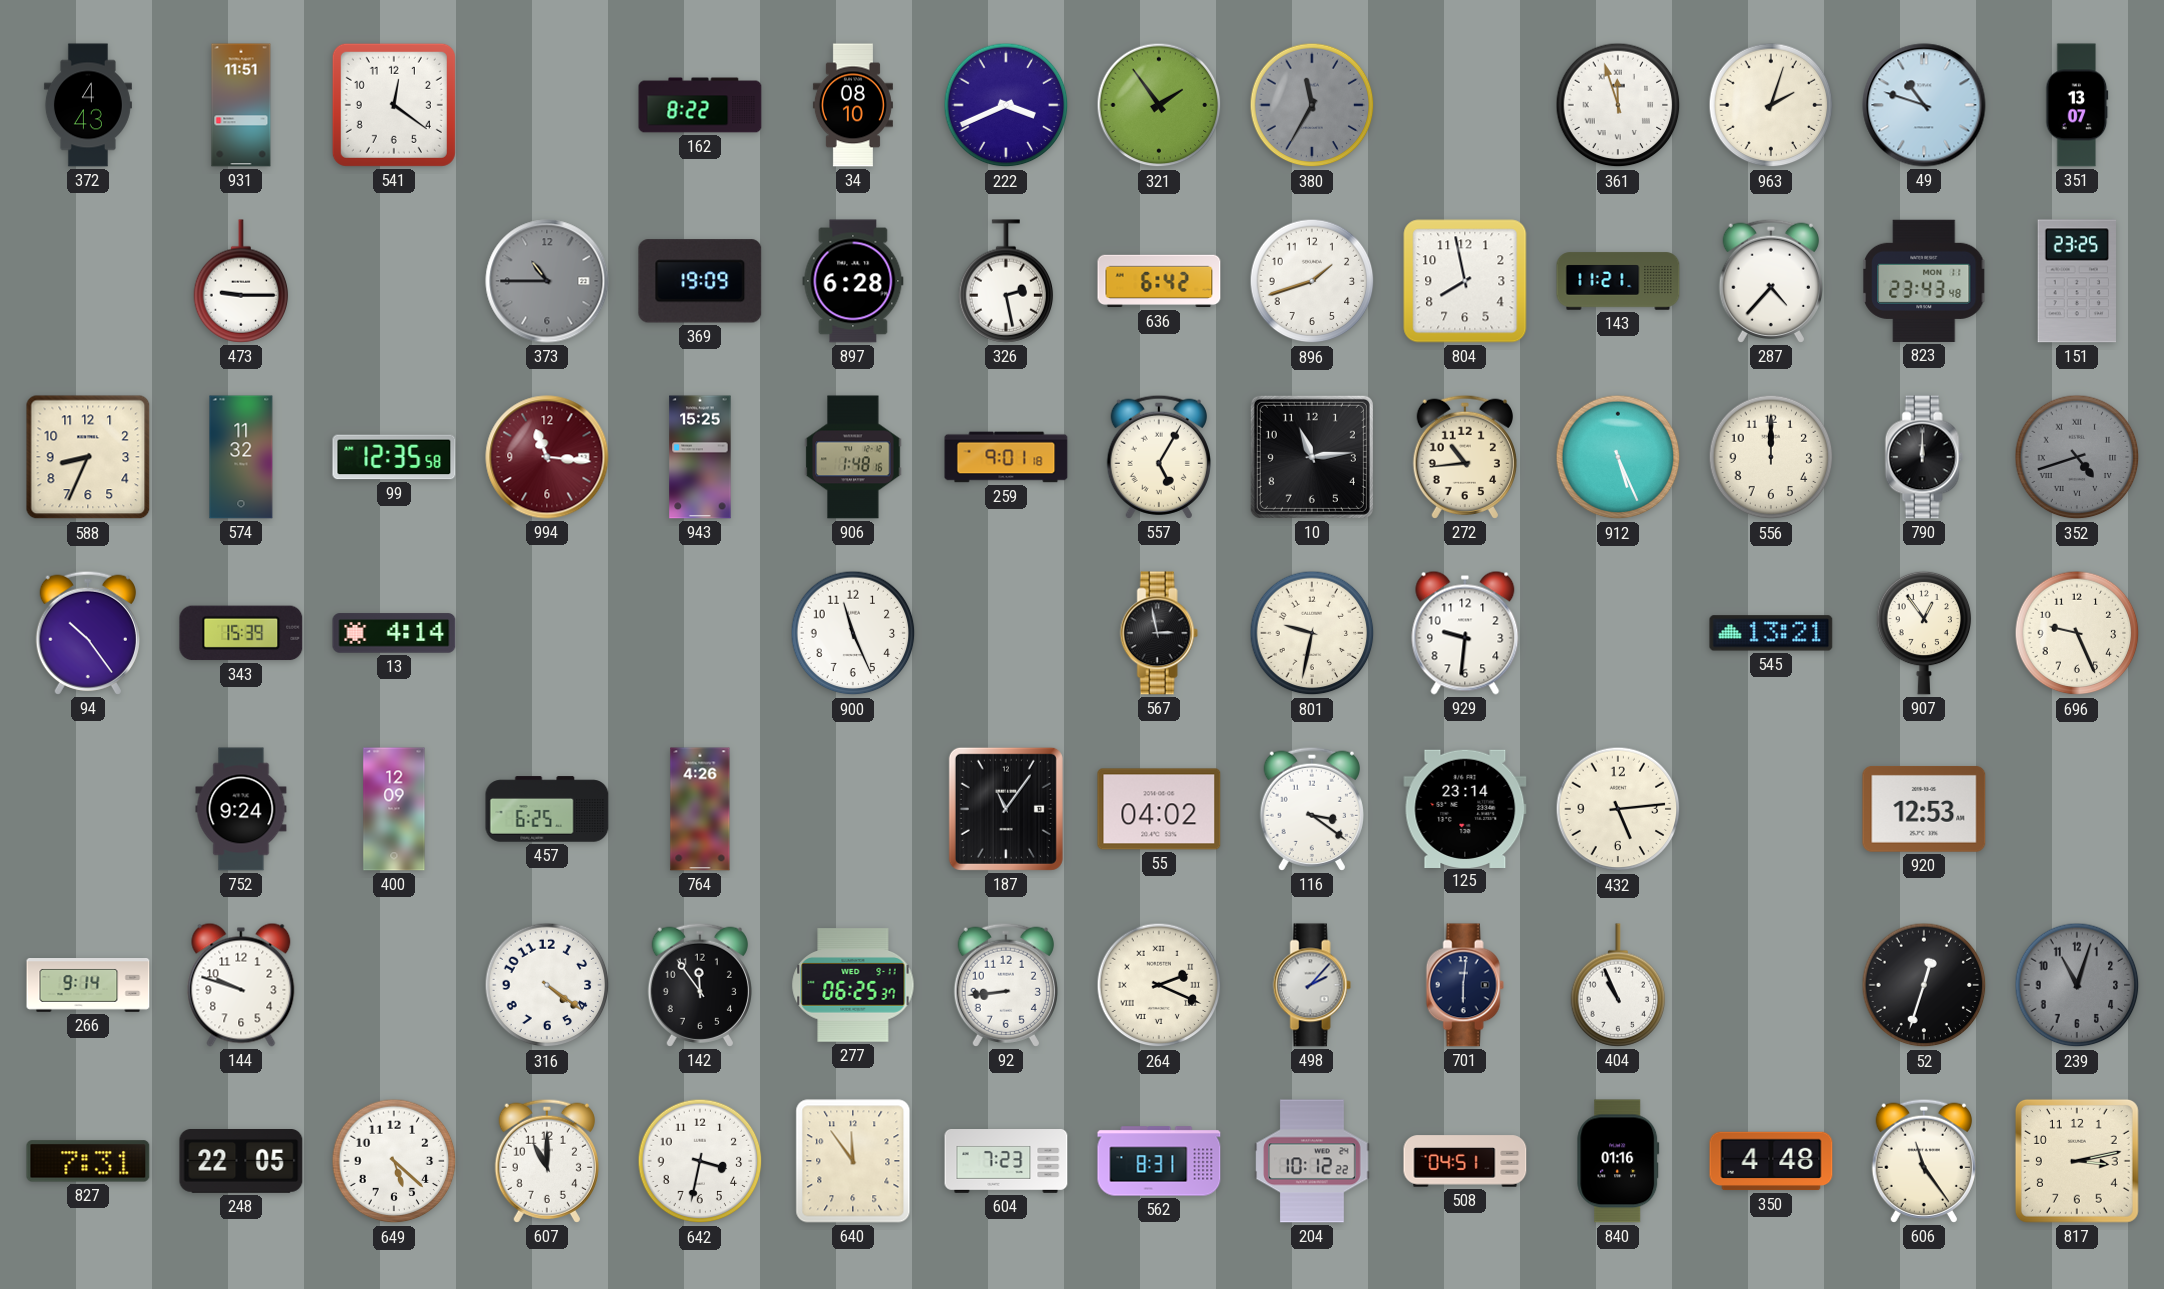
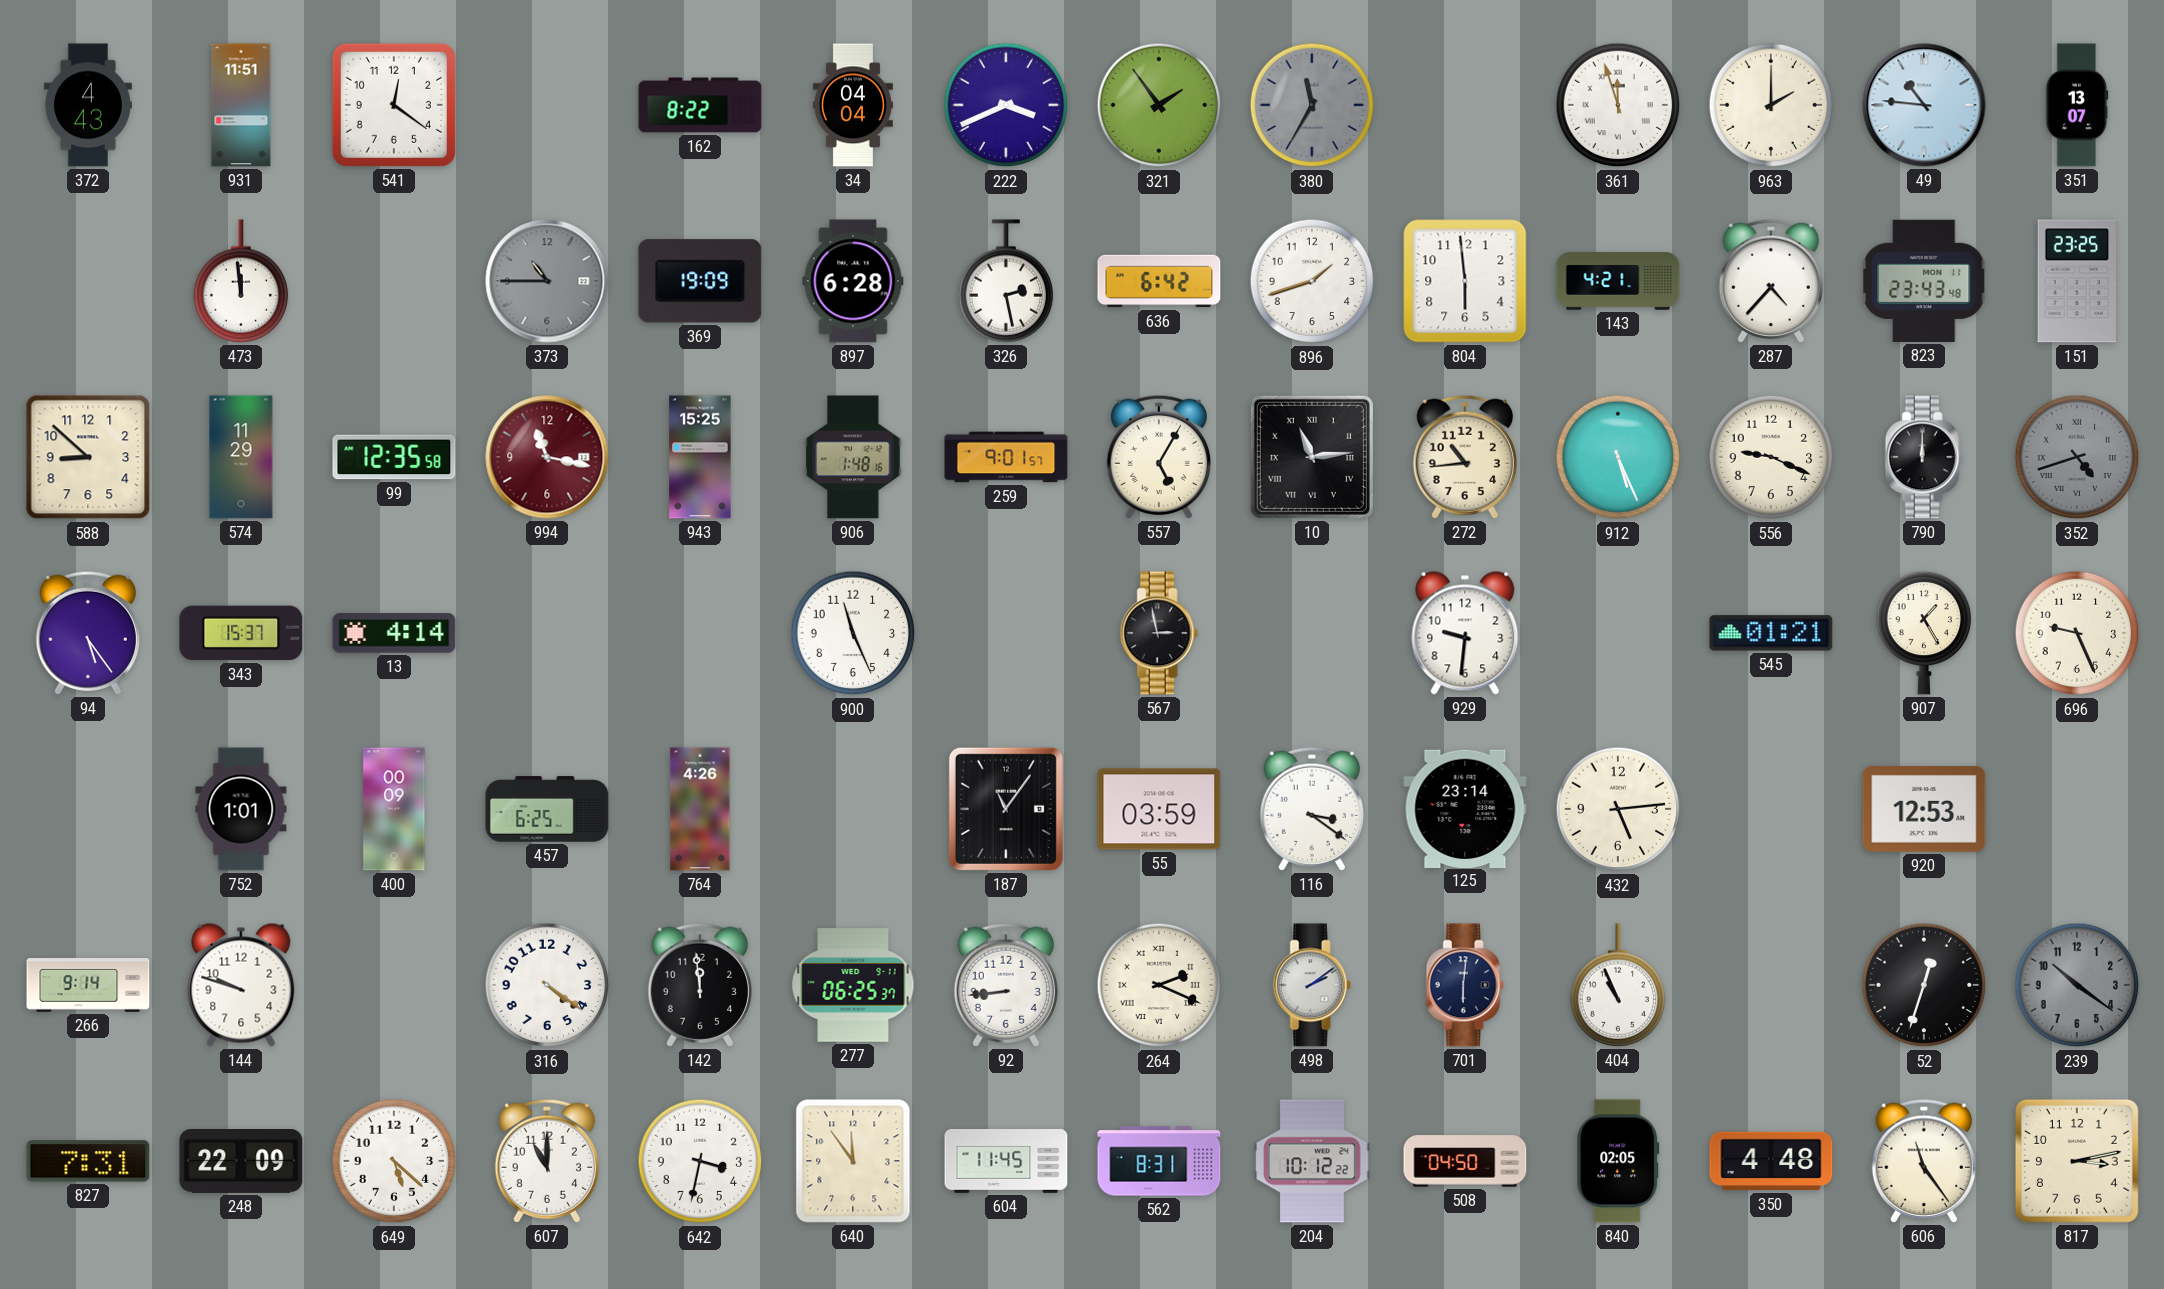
34: 08:10 -> 04:04
963: 2:03 -> 2:00
49: 10:48 -> 10:46
473: 9:15 -> 11:59
804: 7:58 -> 5:59
143: 11:21 -> 4:21
588: 8:34 -> 8:52
574: 11:32 -> 11:29
994: 11:16 -> 11:17
259: 9:01:18 -> 9:01:57
10 numerals: Arabic -> Roman
556: 12:00 -> 9:19
94: 10:24 -> 5:24
343: 15:39 -> 15:37
801: 9:32 -> none
545: 13:21 -> 01:21
907: 12:54 -> 1:25
752: 9:24 -> 1:01
400: 12:09 -> 00:09
55: 04:02 -> 03:59
142: 11:54 -> 11:59
498: 2:07 -> 2:09
239: 11:03 -> 10:21
248: 22:05 -> 22:09
604: 7:23 -> 11:45
508: 04:51 -> 04:50
840: 01:16 -> 02:05
